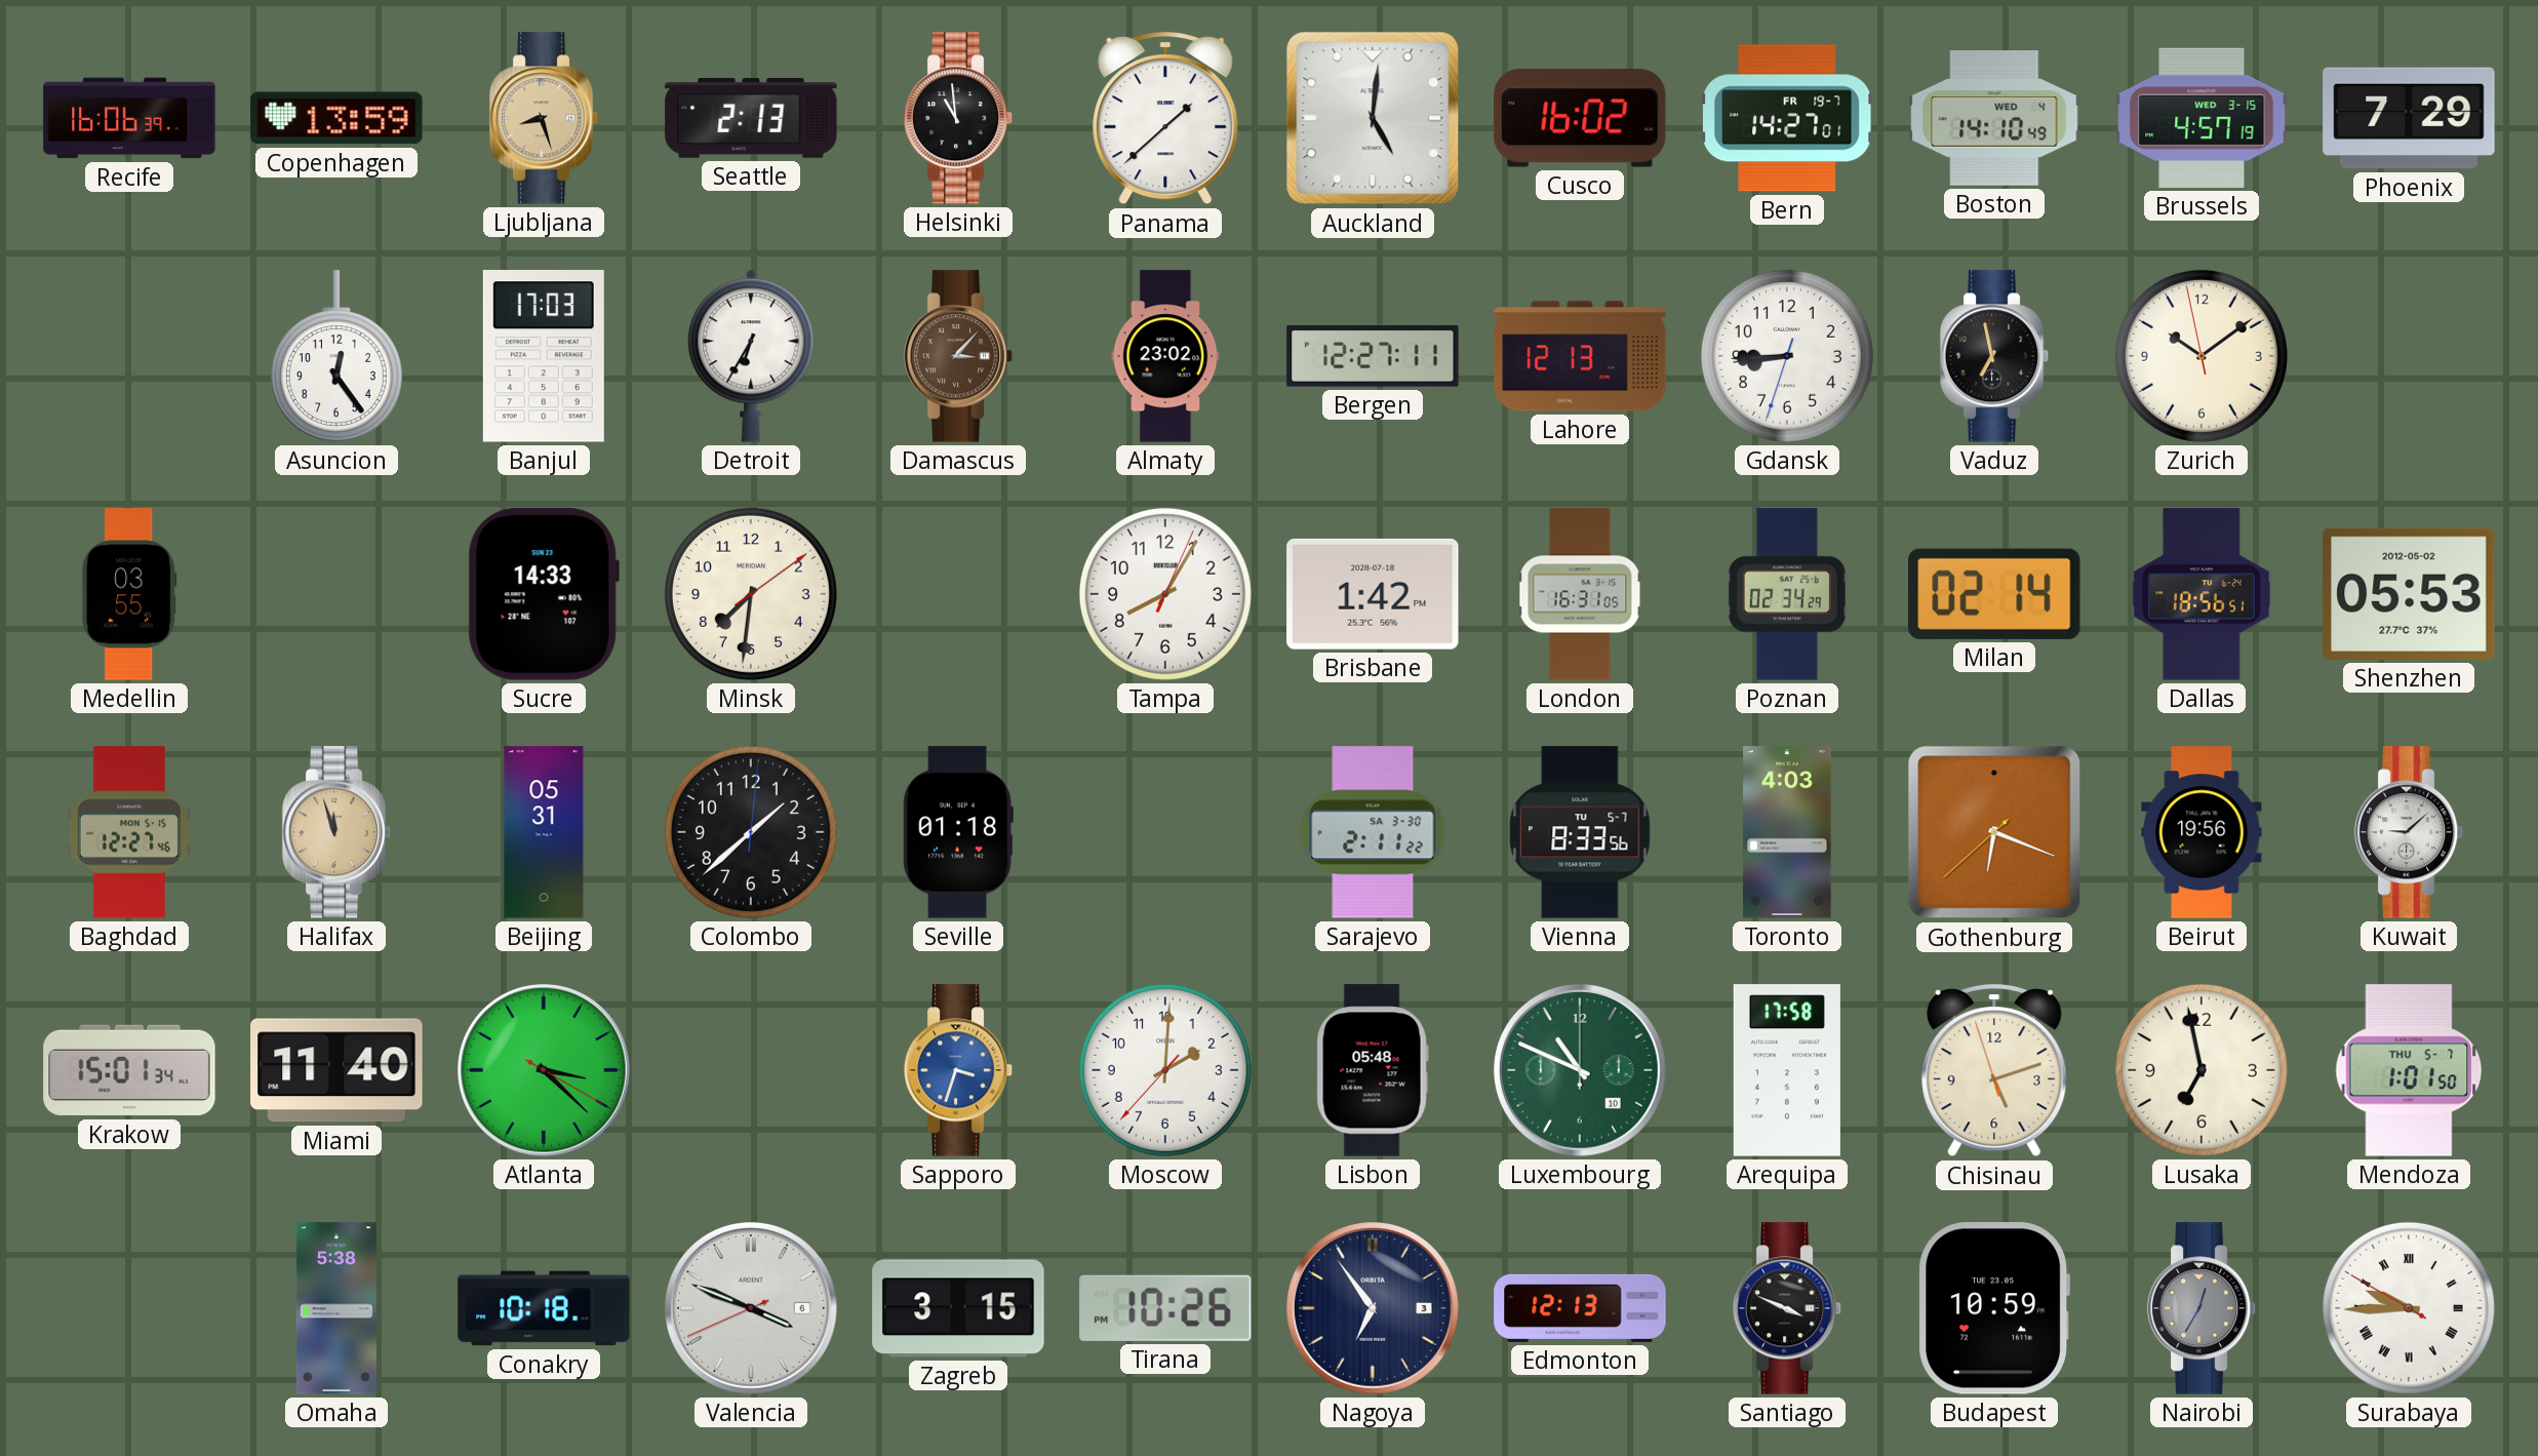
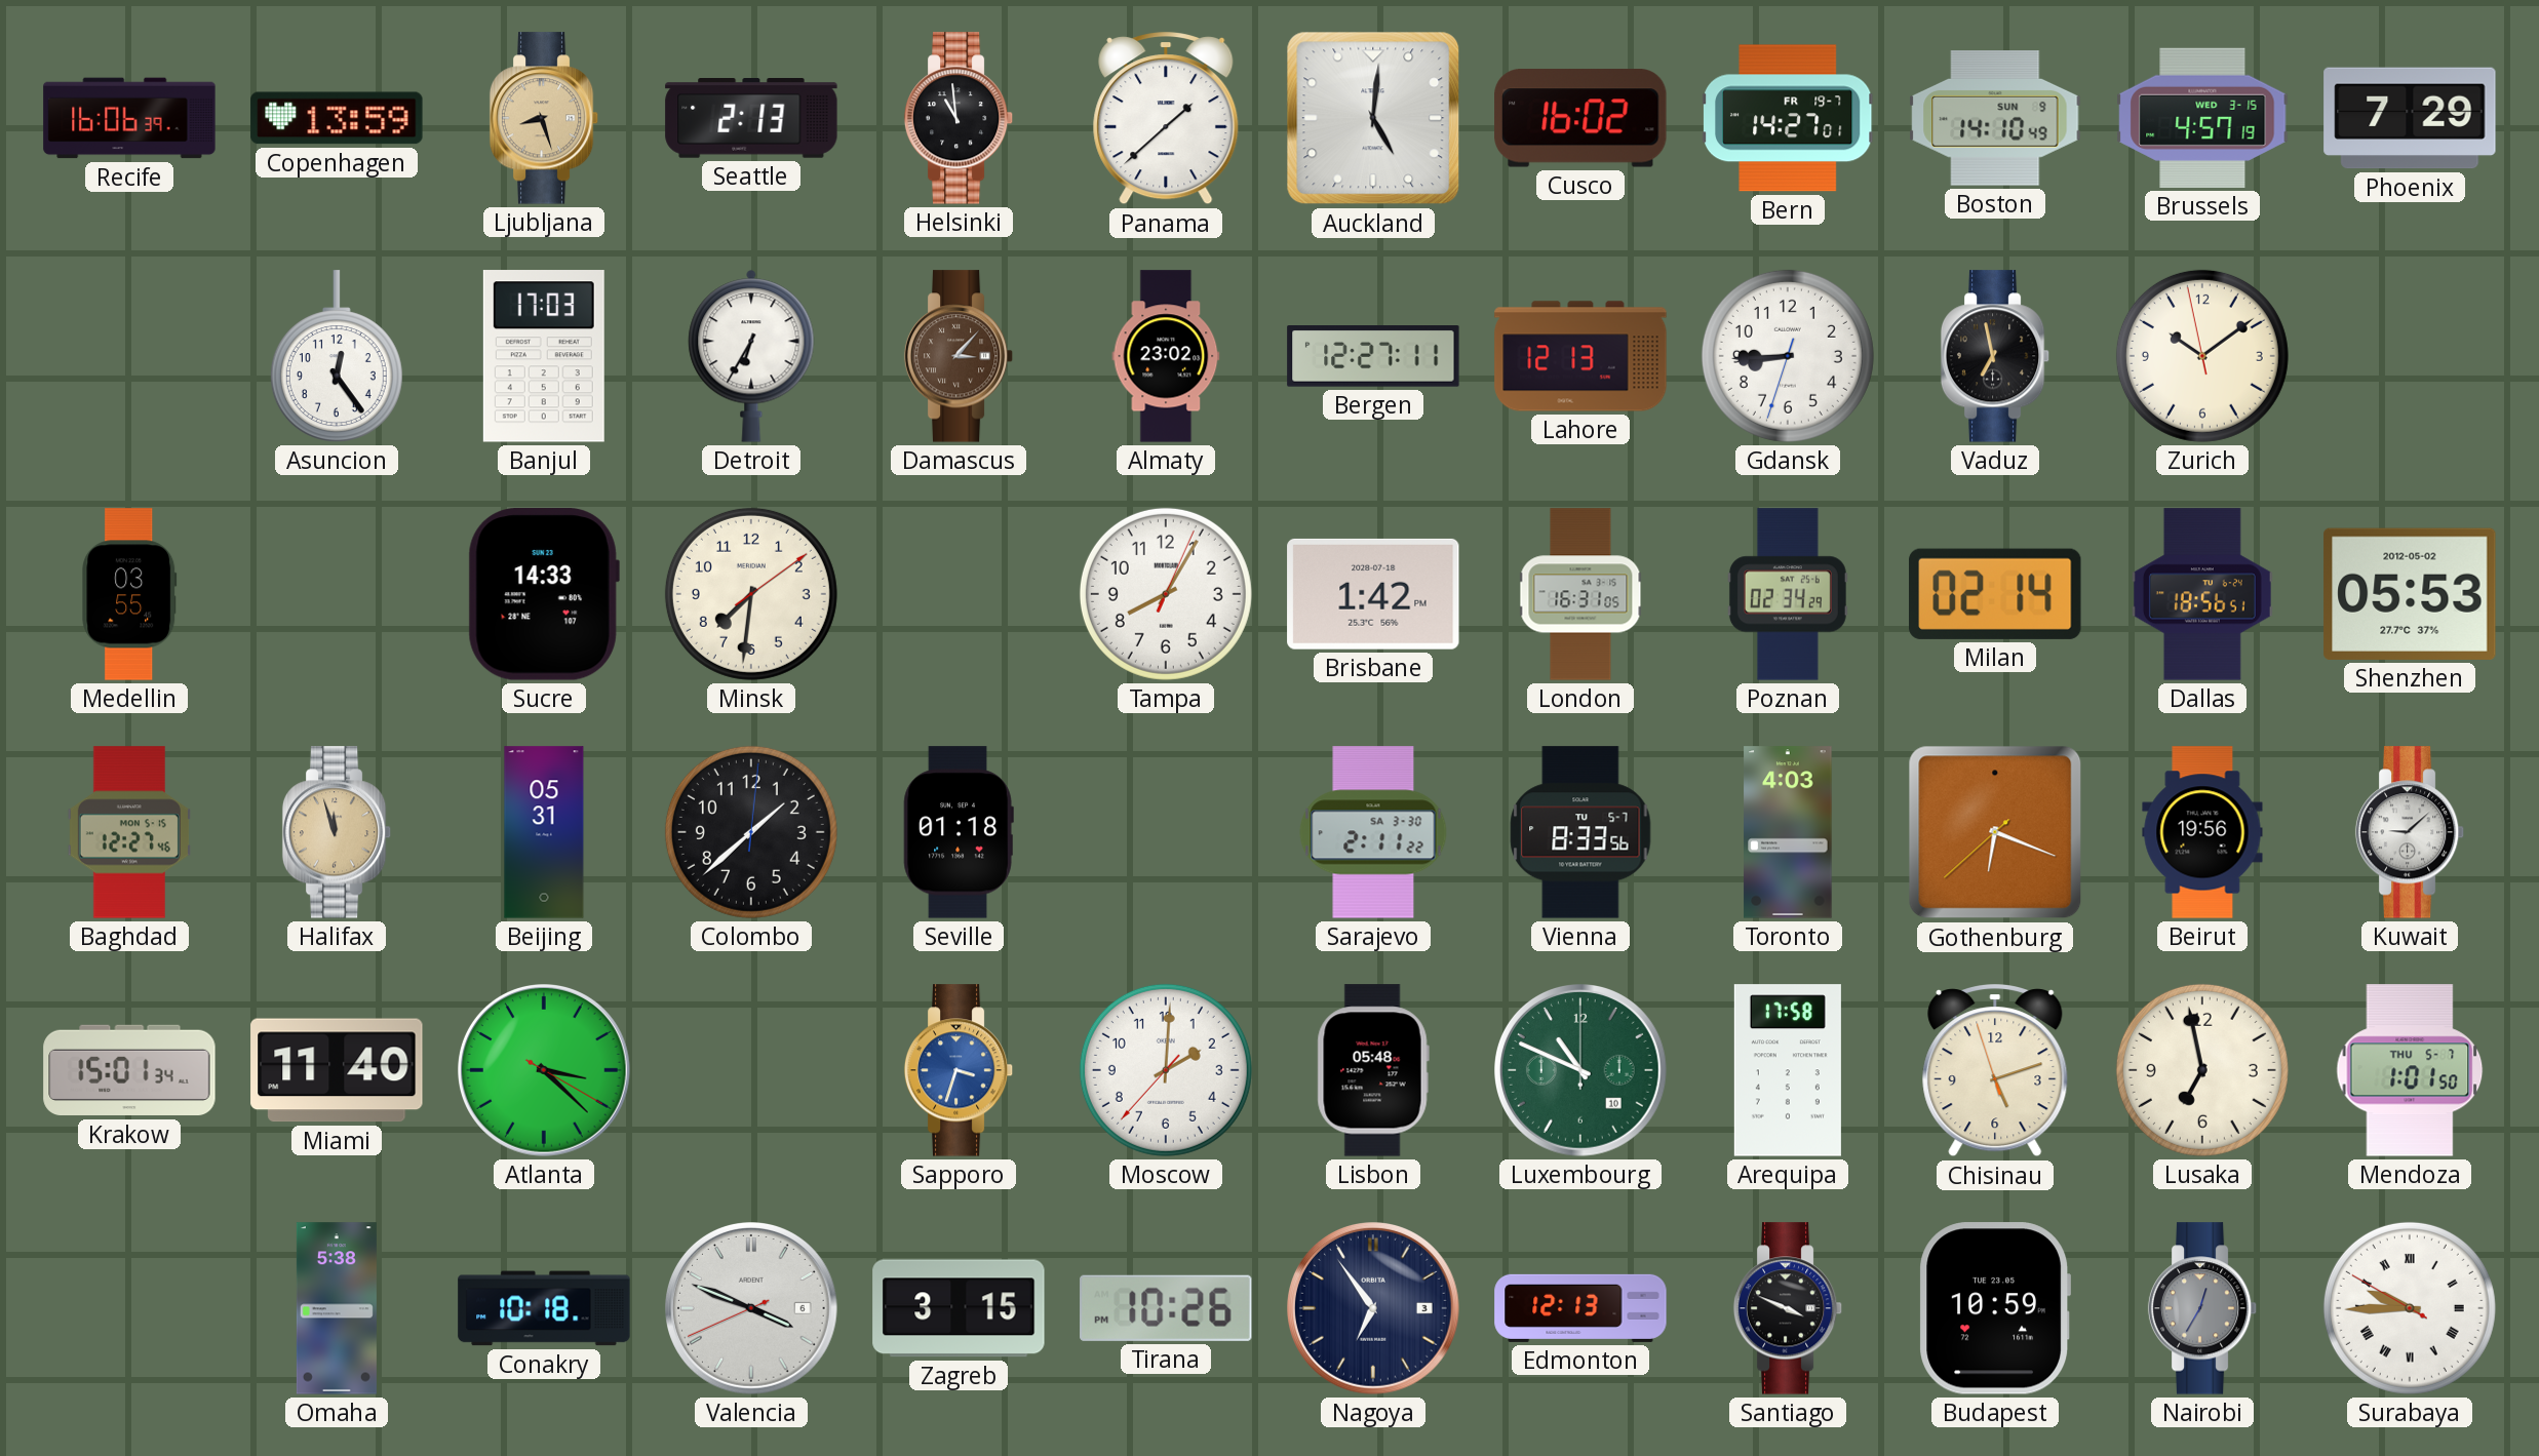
Boston date: WED 4 -> SUN 9
